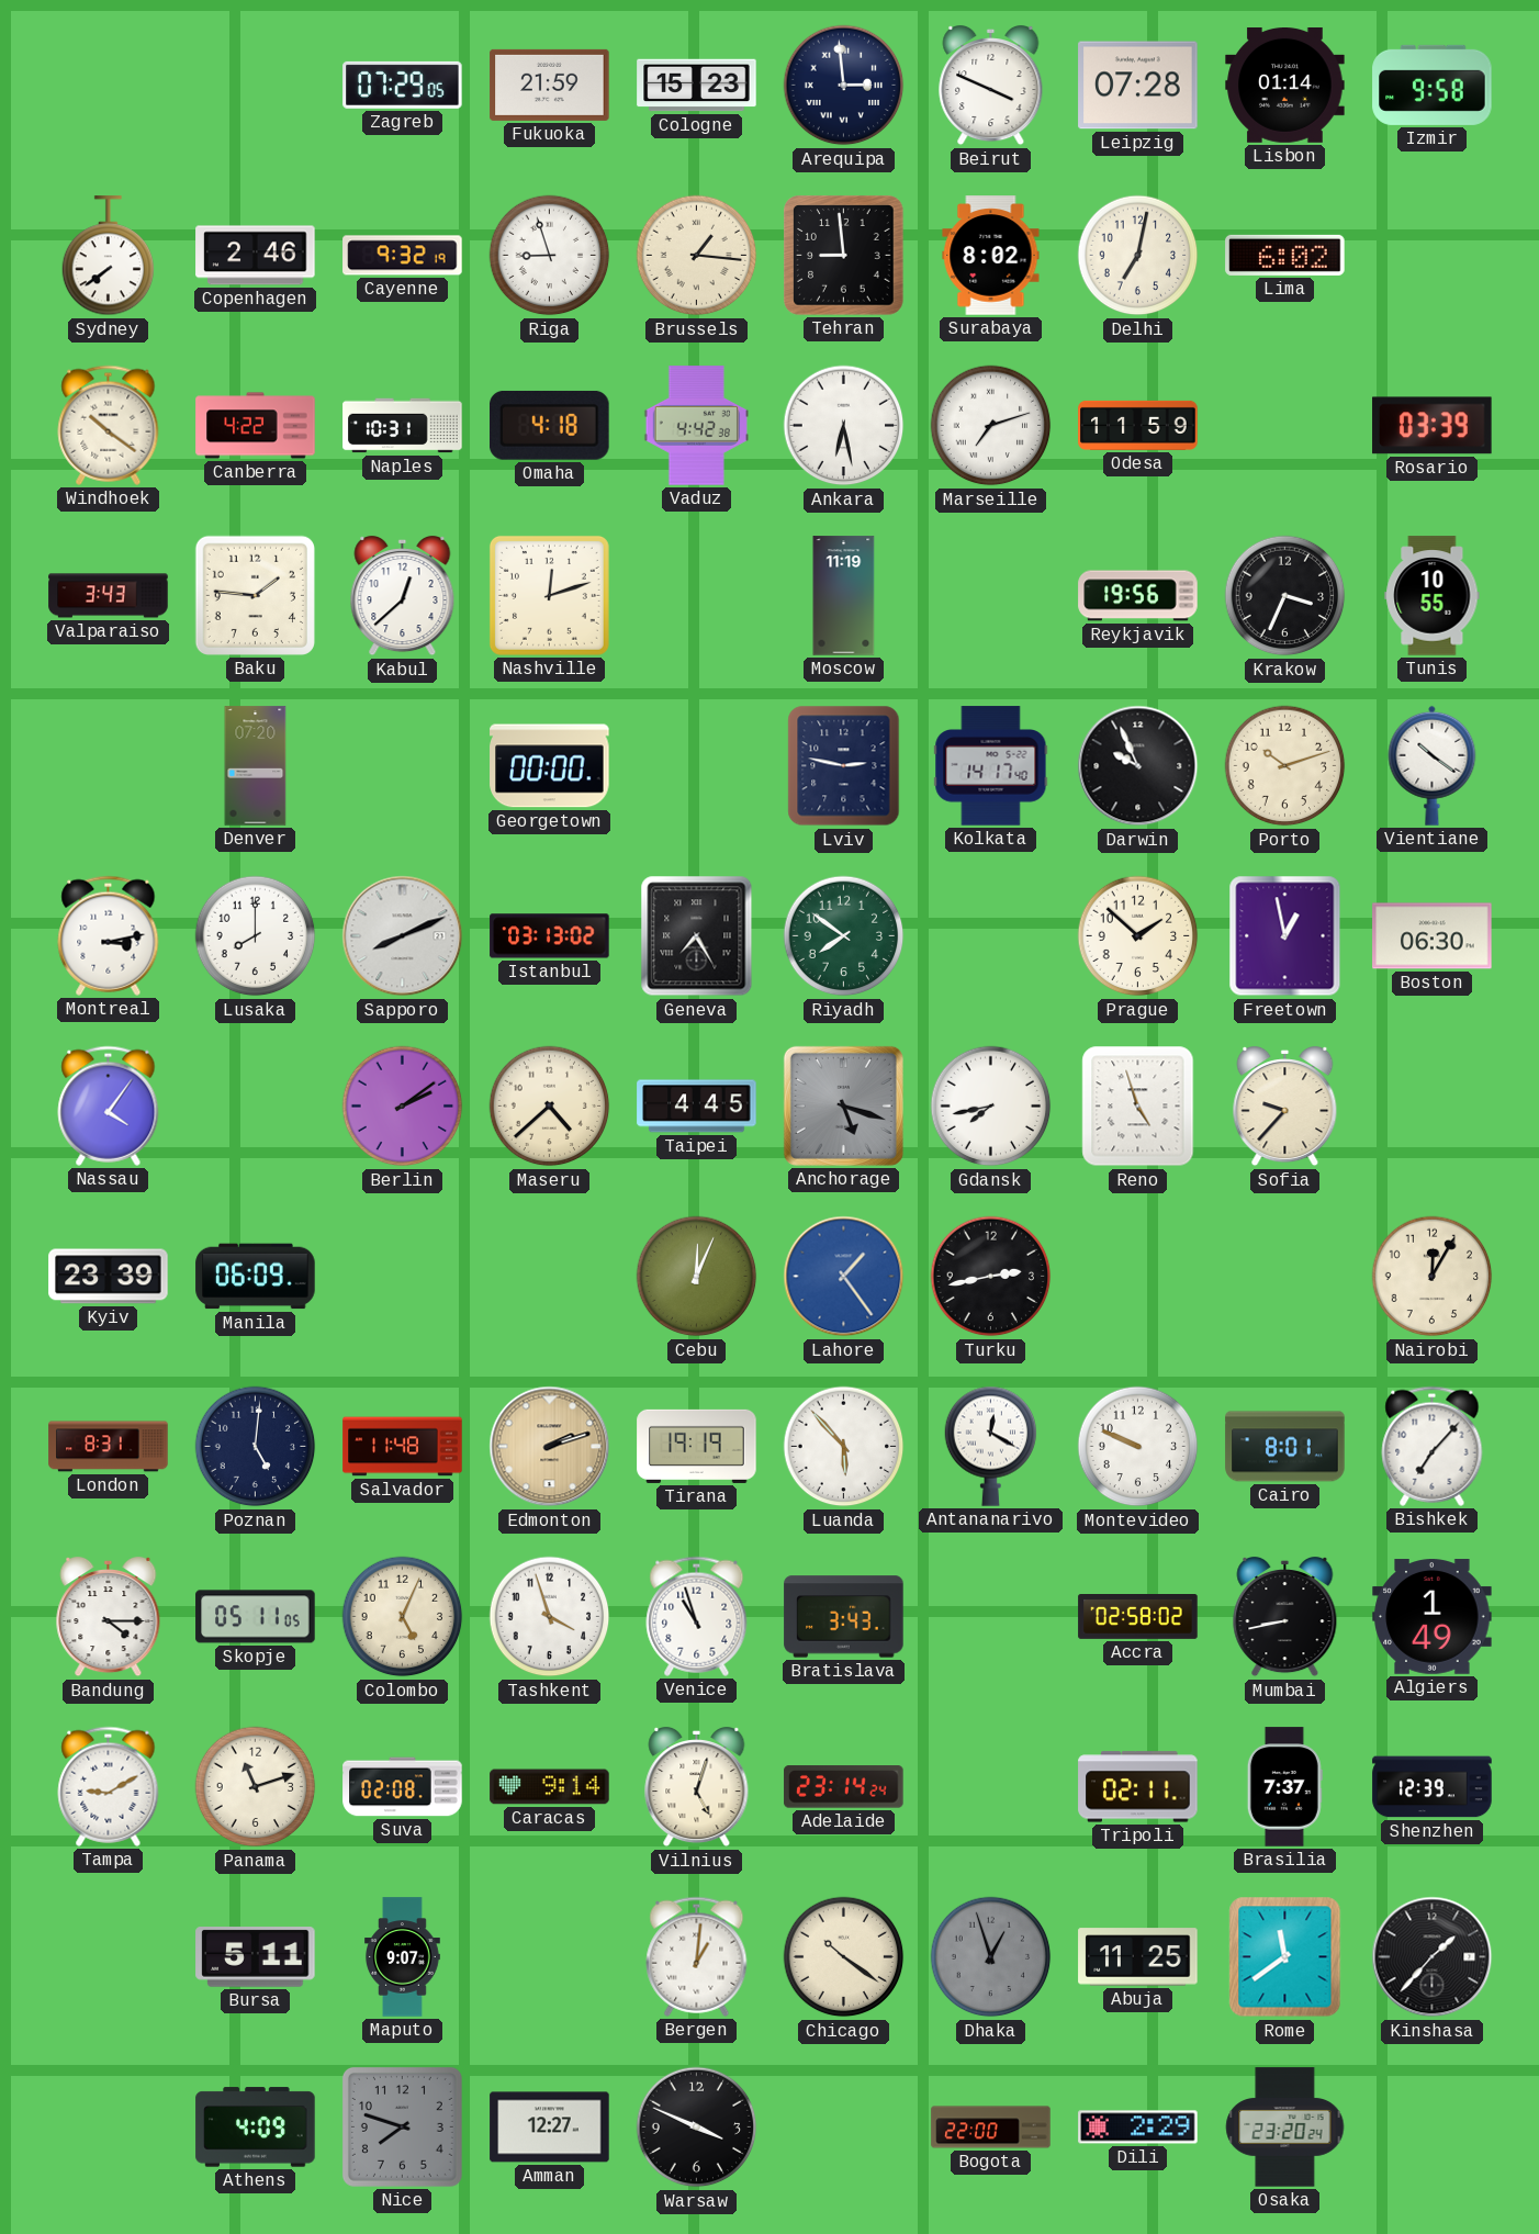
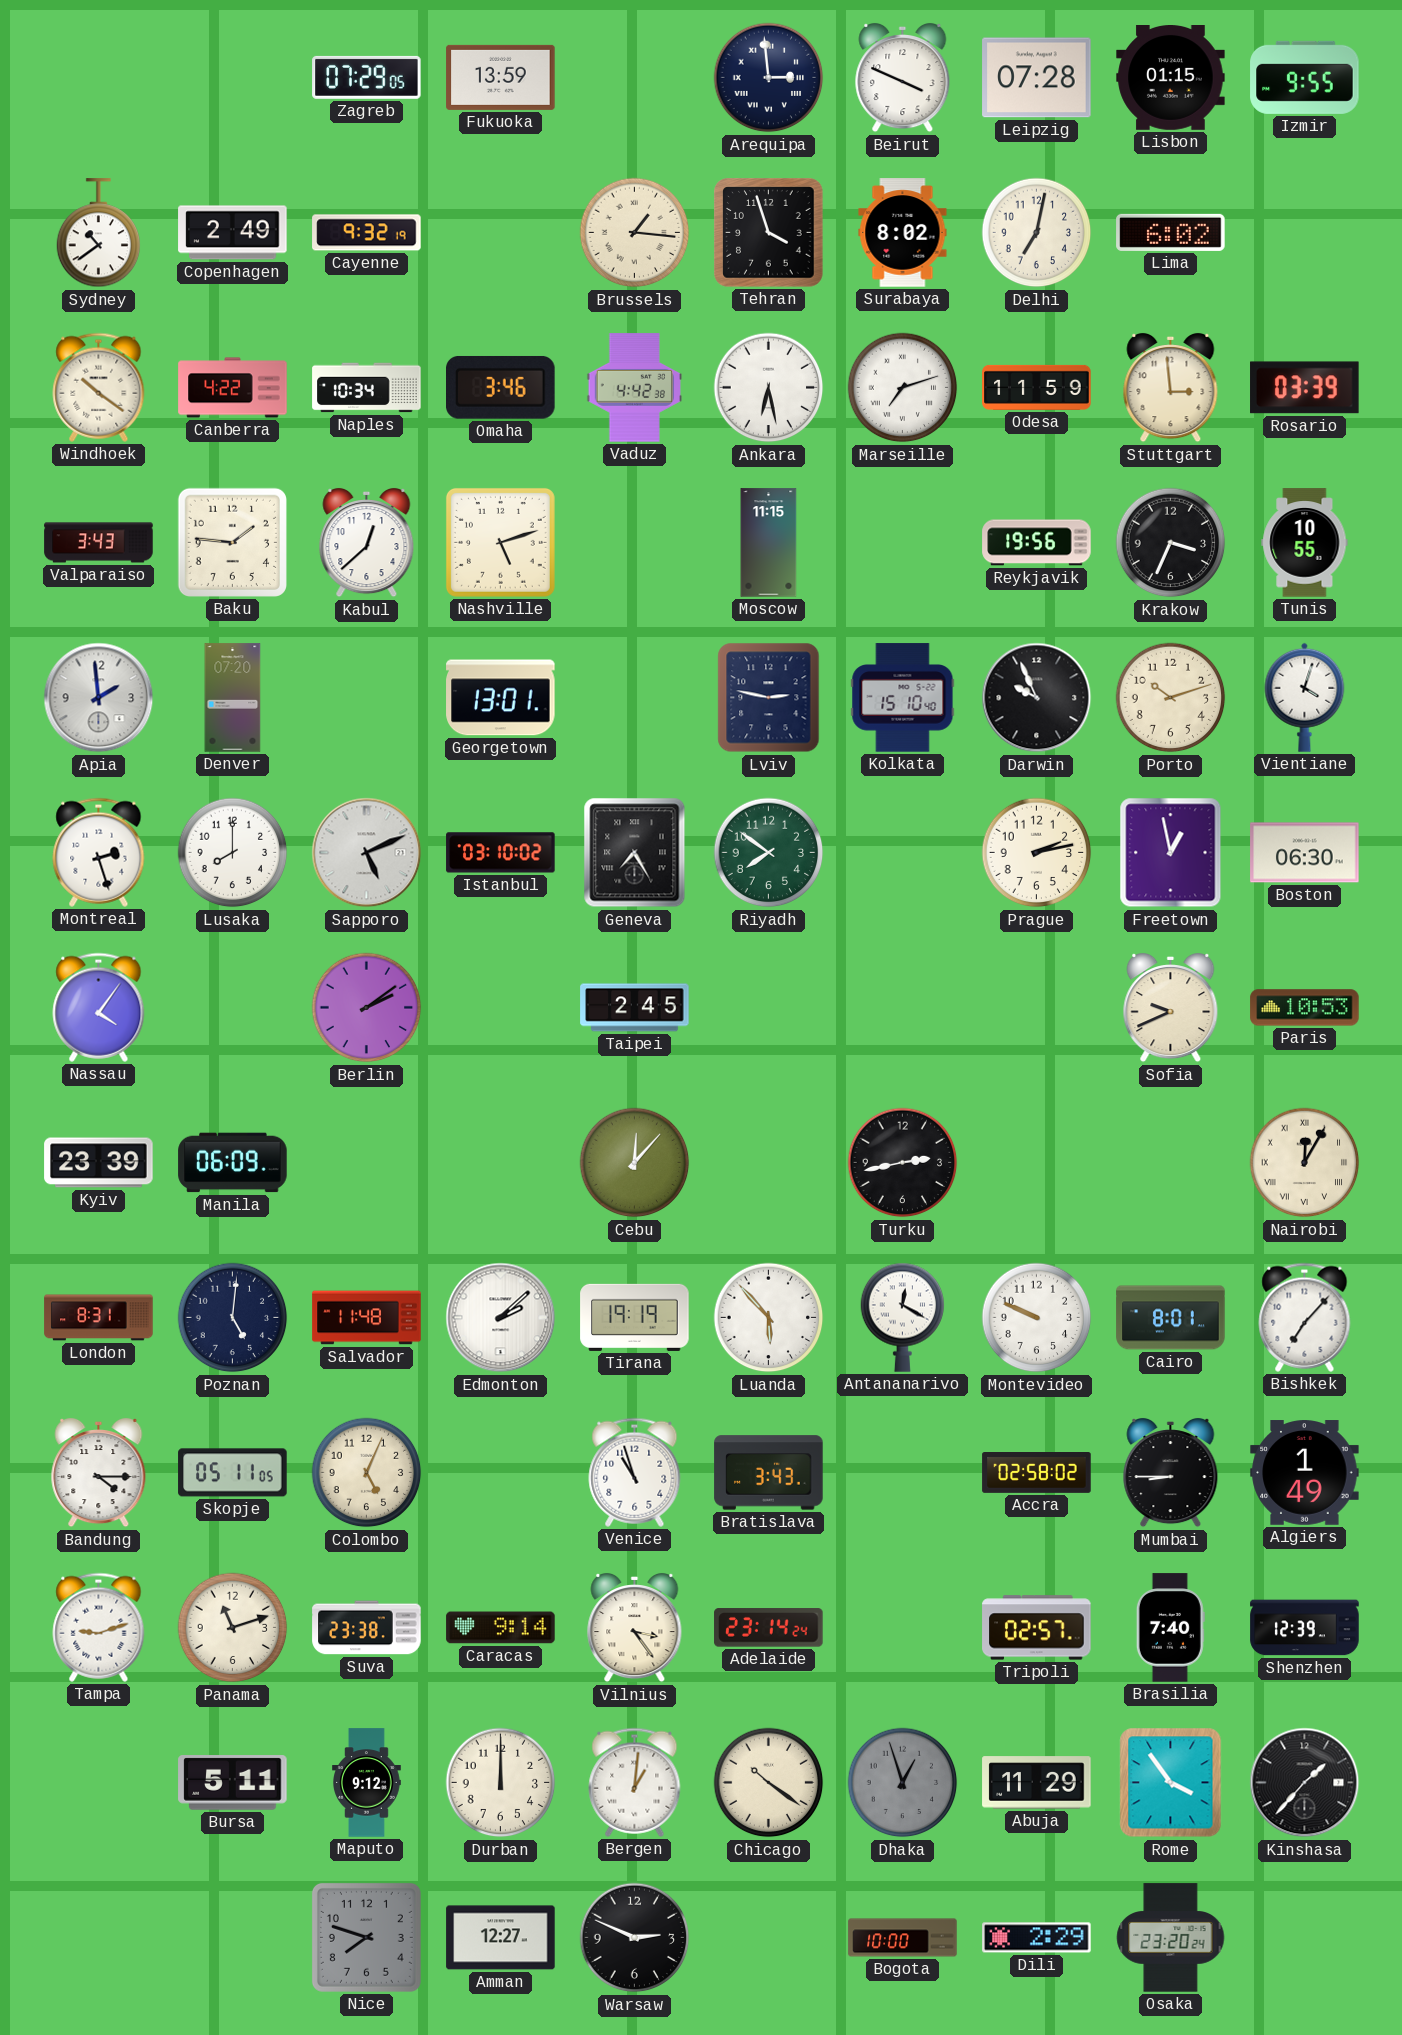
Fukuoka: 21:59 -> 13:59
Cologne: 15:23 -> none
Lisbon: 01:14 -> 01:15
Izmir: 9:58 -> 9:55
Sydney: 7:39 -> 10:39
Copenhagen: 2:46 -> 2:49
Riga: 8:57 -> none
Tehran: 8:59 -> 3:57
Naples: 10:31 -> 10:34
Omaha: 4:18 -> 3:46
Stuttgart: none -> 2:59
Nashville: 12:12 -> 5:12
Moscow: 11:19 -> 11:15
Apia: none -> 1:59
Georgetown: 00:00 -> 13:01
Kolkata: 14:17 -> 15:10
Vientiane: 10:21 -> 4:03
Montreal: 3:13 -> 2:27
Sapporo: 8:11 -> 5:11
Istanbul: 03:13 -> 03:10
Prague: 1:52 -> 2:13
Maseru: 4:38 -> none
Taipei: 4:45 -> 2:45
Anchorage: 5:18 -> none
Gdansk: 7:43 -> none
Reno: 4:57 -> none
Sofia: 9:37 -> 9:41
Paris: none -> 10:53
Cebu: 12:04 -> 12:07
Lahore: 1:24 -> none
Nairobi numerals: Arabic -> Roman
Edmonton: 2:12 -> 2:08
Edmonton dial: champagne -> white
Tashkent: 3:57 -> none
Mumbai: 8:43 -> 8:45
Tampa: 9:10 -> 9:12
Suva: 02:08 -> 23:38
Vilnius: 5:03 -> 3:24
Tripoli: 02:11 -> 02:57
Brasilia: 7:37 -> 7:40
Maputo: 9:07 -> 9:12
Durban: none -> 12:00
Abuja: 11:25 -> 11:29
Rome: 11:39 -> 3:54
Athens: 4:09 -> none
Warsaw: 3:49 -> 2:49
Bogota: 22:00 -> 10:00
